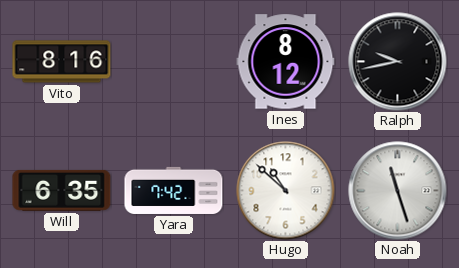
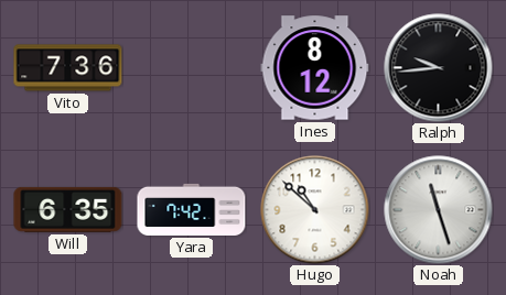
Vito: 8:16 -> 7:36
Ralph: 9:43 -> 9:44
